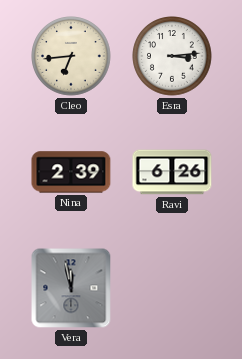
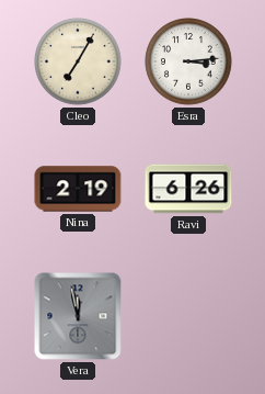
Cleo: 6:44 -> 7:05
Nina: 2:39 -> 2:19
